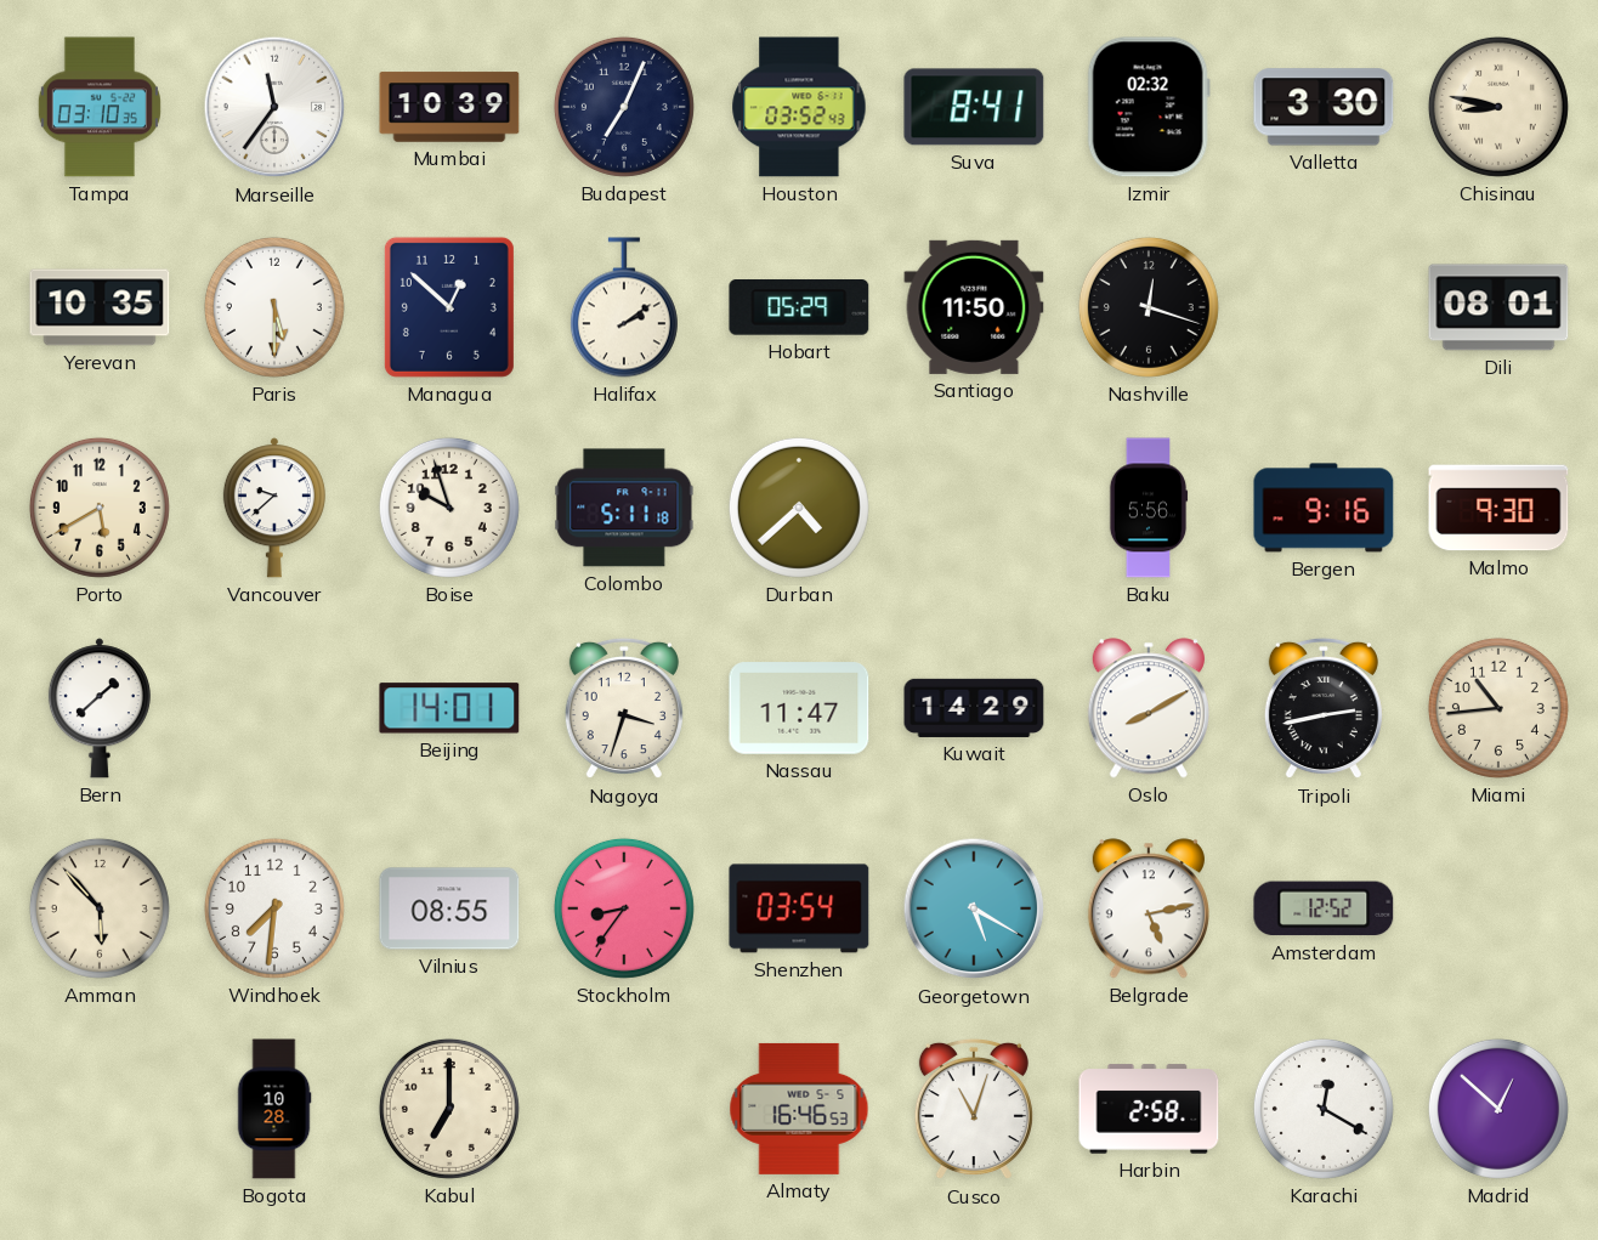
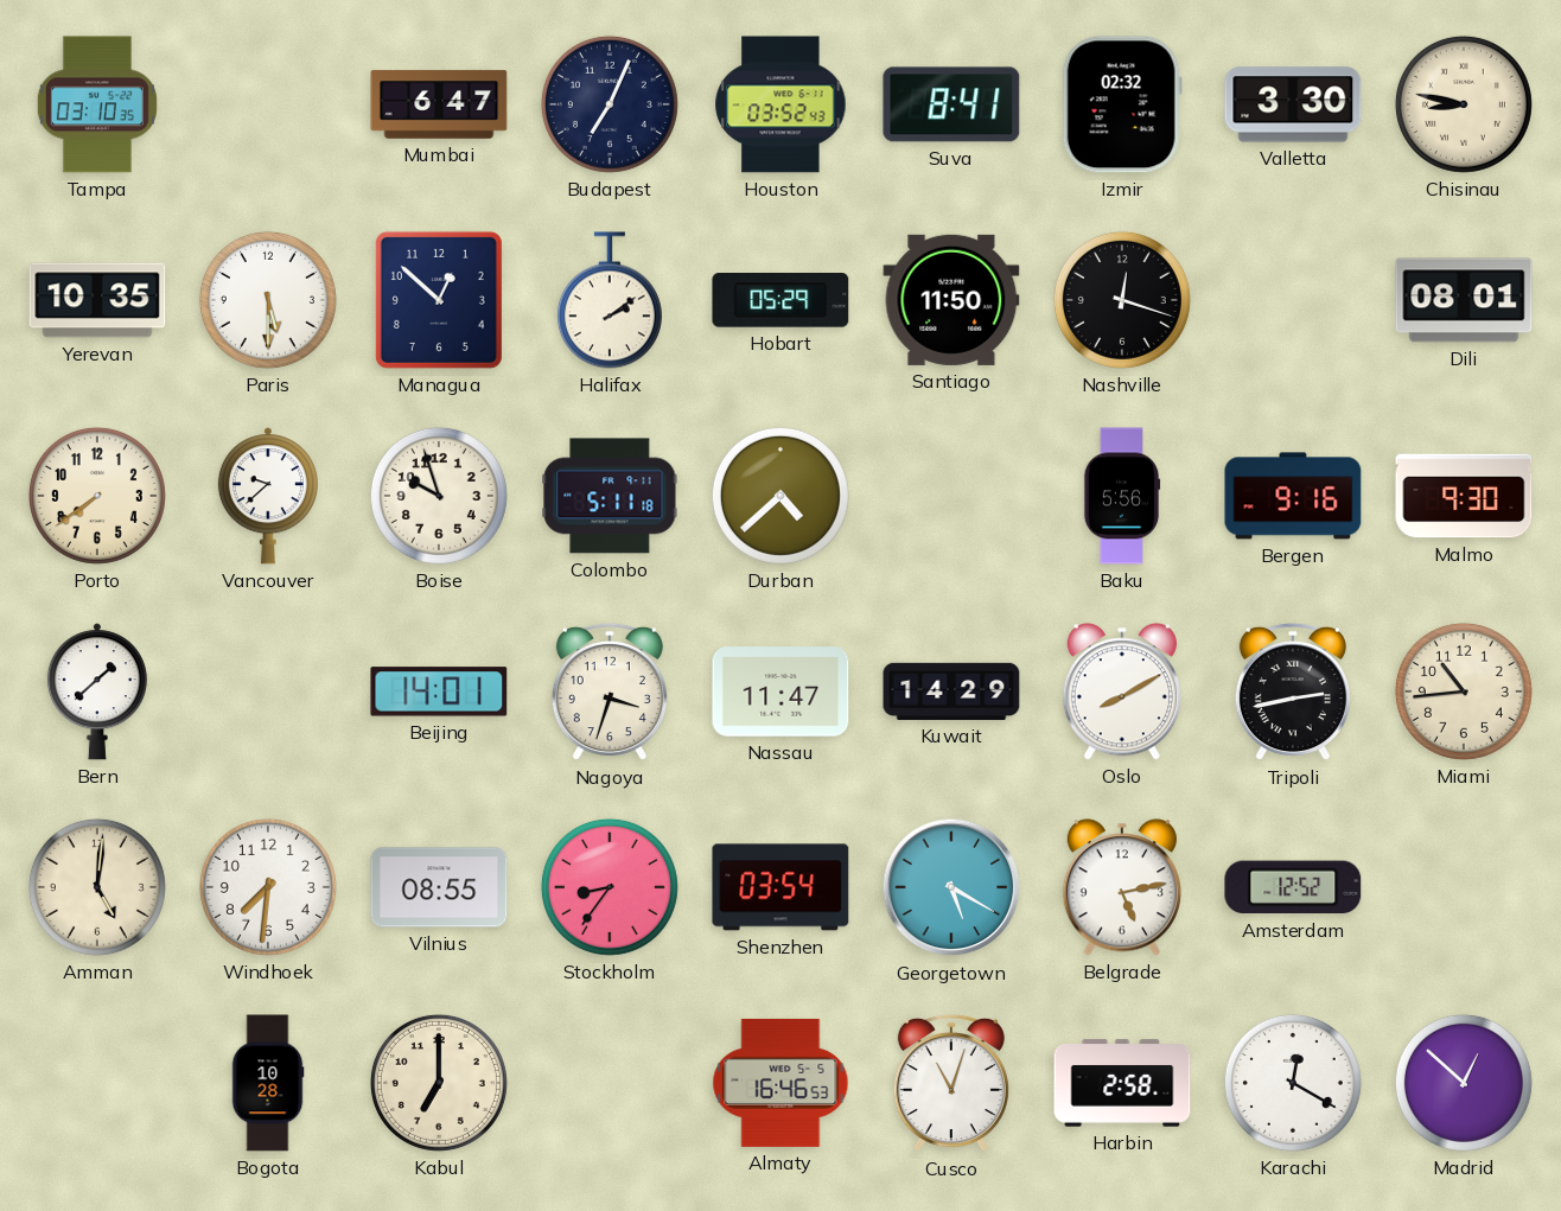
Marseille: 11:36 -> none
Mumbai: 10:39 -> 6:47
Porto: 5:40 -> 7:39
Amman: 5:53 -> 5:01
